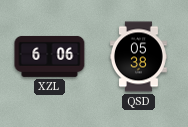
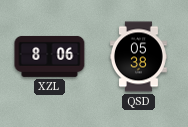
XZL: 6:06 -> 8:06
